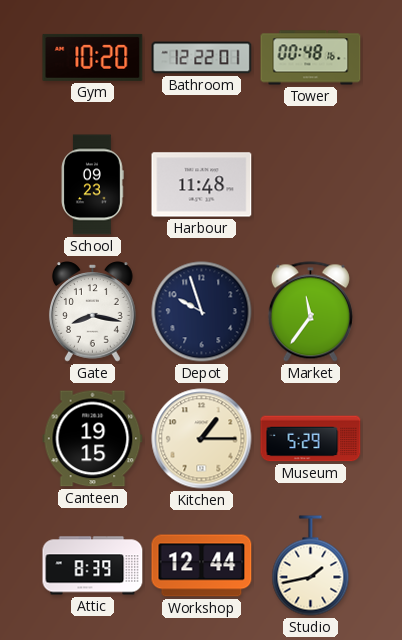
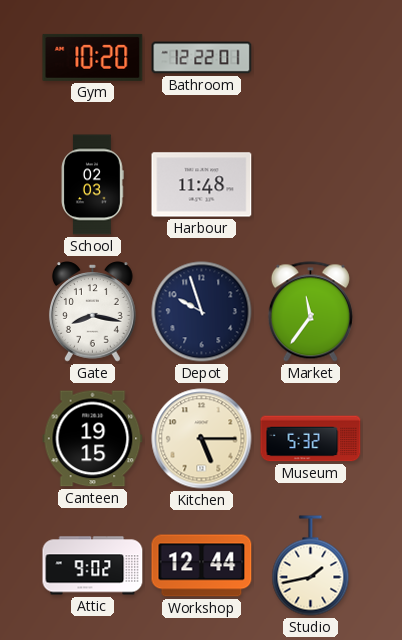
Tower: 00:48 -> none
School: 09:23 -> 02:03
Kitchen: 1:15 -> 5:15
Museum: 5:29 -> 5:32
Attic: 8:39 -> 9:02
